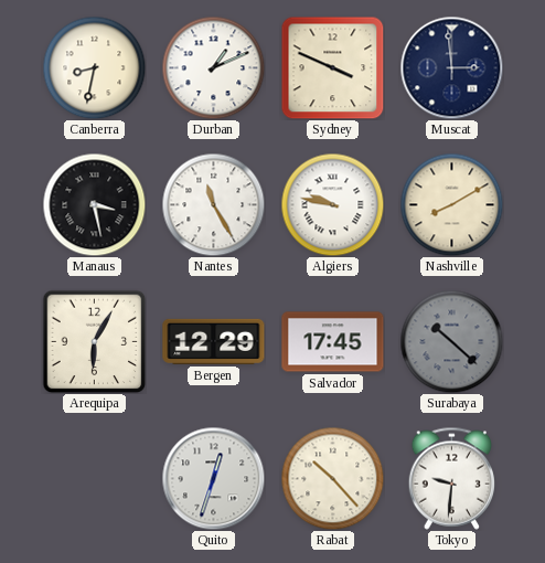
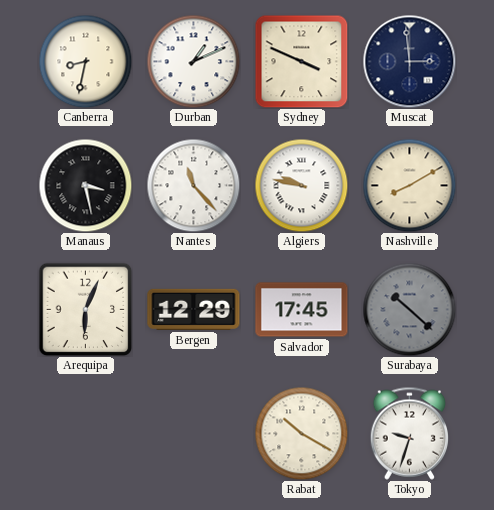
Nantes: 11:25 -> 11:23
Arequipa: 6:05 -> 6:04
Quito: 12:33 -> none
Rabat: 10:23 -> 10:20
Tokyo: 9:31 -> 9:33
